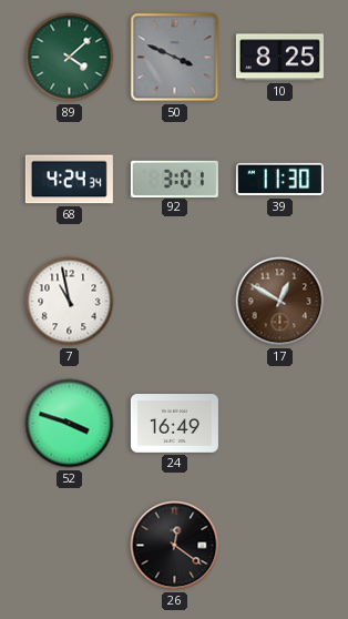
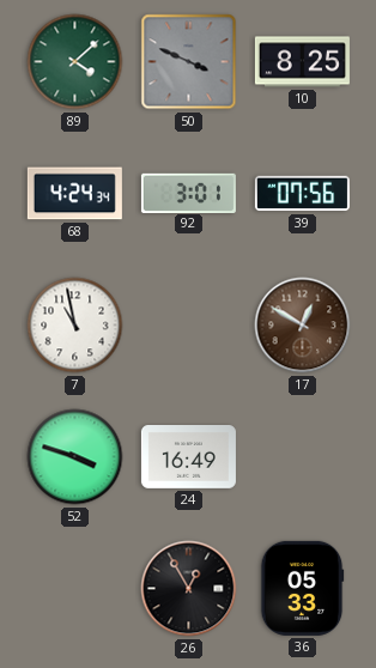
39: 11:30 -> 07:56
26: 12:21 -> 12:55
36: none -> 05:33
